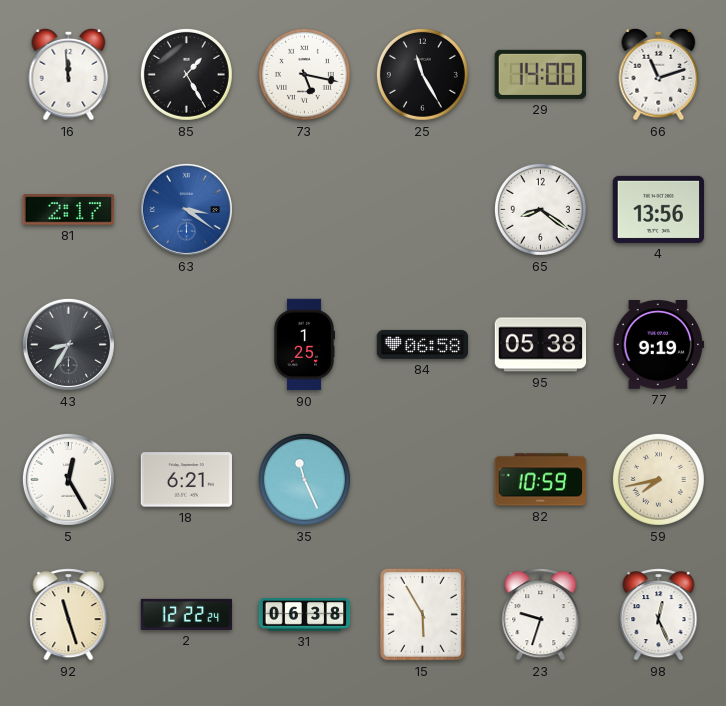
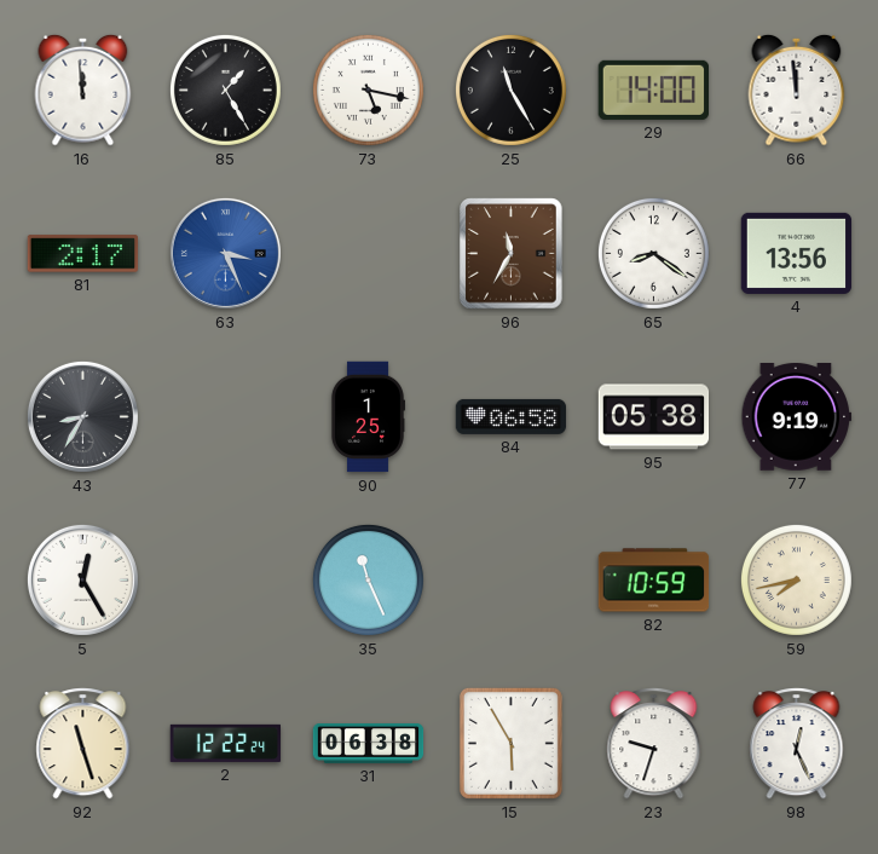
66: 11:12 -> 11:59
63: 3:21 -> 3:26
96: none -> 11:35
18: 6:21 -> none
